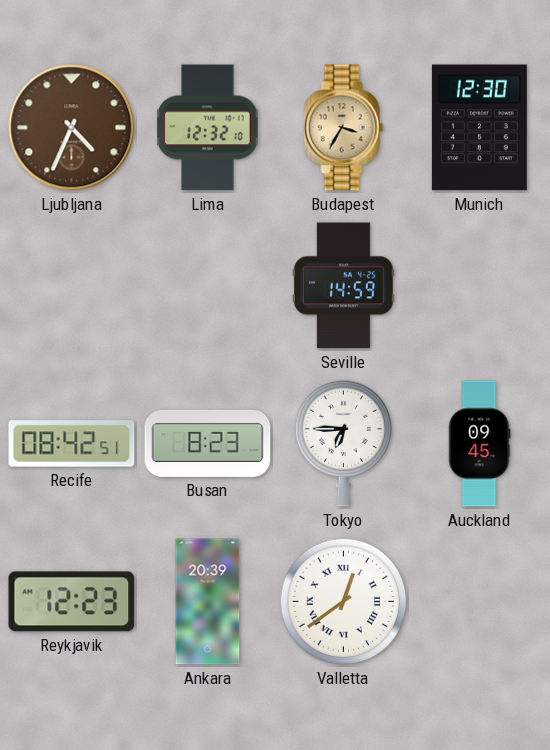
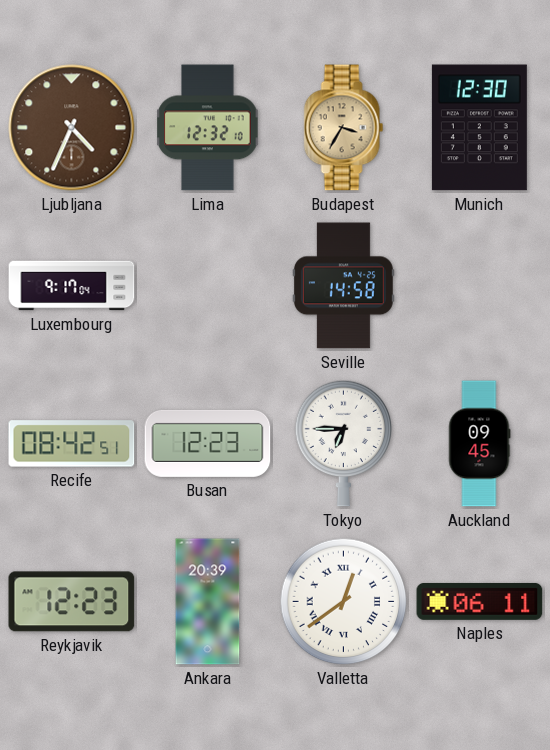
Luxembourg: none -> 9:17
Seville: 14:59 -> 14:58
Busan: 8:23 -> 12:23
Naples: none -> 06:11
